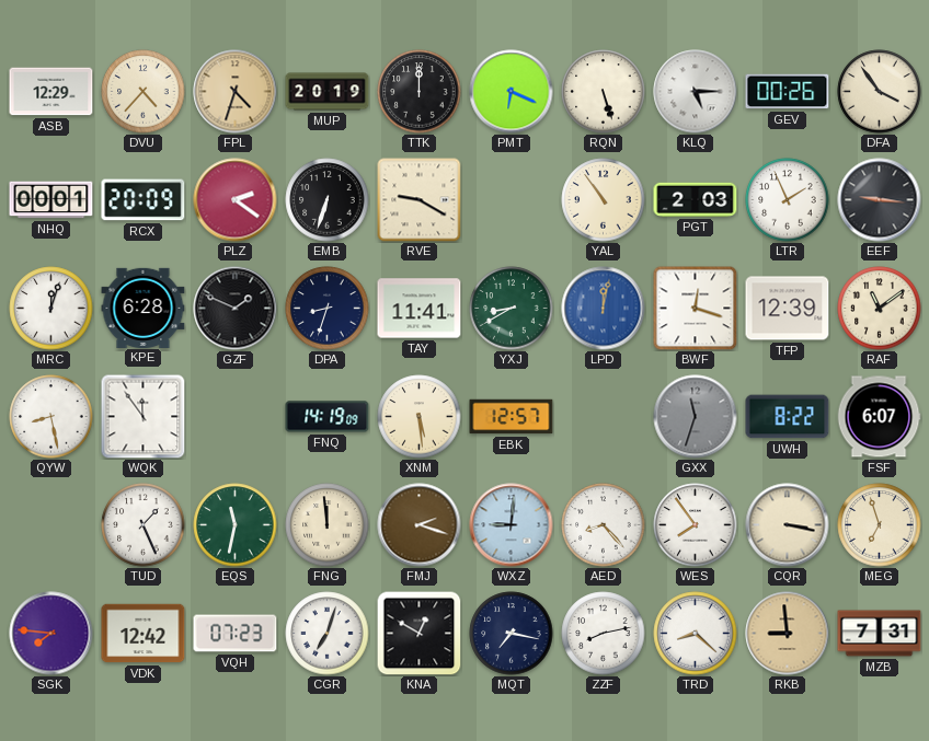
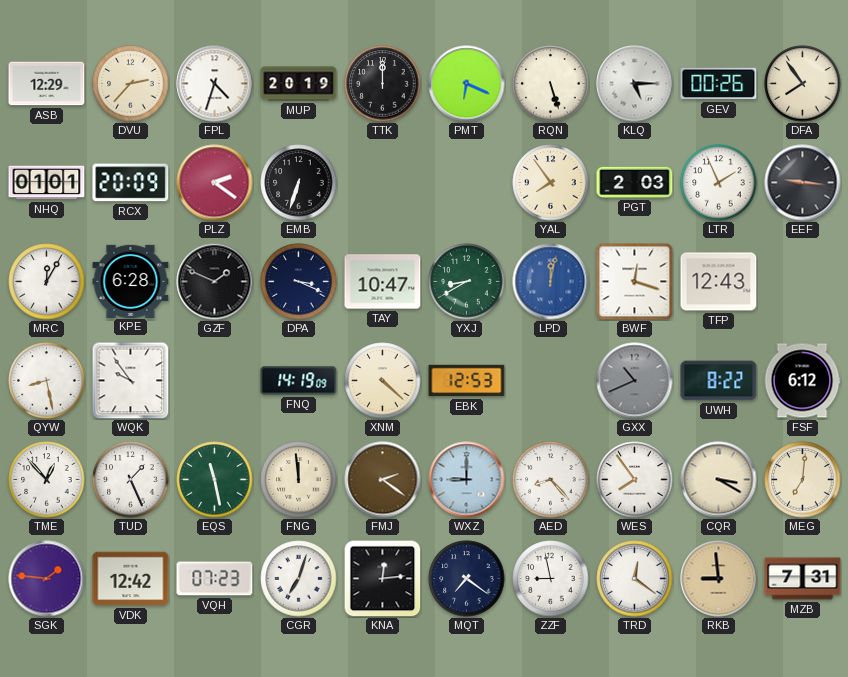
DVU: 4:37 -> 2:37
FPL dial: champagne -> white
DFA: 3:54 -> 7:54
NHQ: 00:01 -> 01:01
RVE: 9:20 -> none
YAL: 10:54 -> 7:54
MRC: 12:03 -> 12:05
DPA: 8:33 -> 3:19
TAY: 11:41 -> 10:47
TFP: 12:39 -> 12:43
RAF: 11:09 -> none
WQK: 11:54 -> 9:54
XNM: 5:29 -> 4:22
EBK: 12:57 -> 12:53
GXX: 11:33 -> 10:41
FSF: 6:07 -> 6:12
TME: none -> 12:53
EQS: 11:32 -> 11:28
FMJ: 2:18 -> 2:21
WXZ: 9:01 -> 9:00
CQR: 3:17 -> 3:20
MEG: 6:57 -> 7:01
SGK: 7:46 -> 1:46
KNA: 12:50 -> 12:14
MQT: 7:17 -> 7:21
ZZF: 8:13 -> 8:58
TRD: 8:22 -> 12:21
